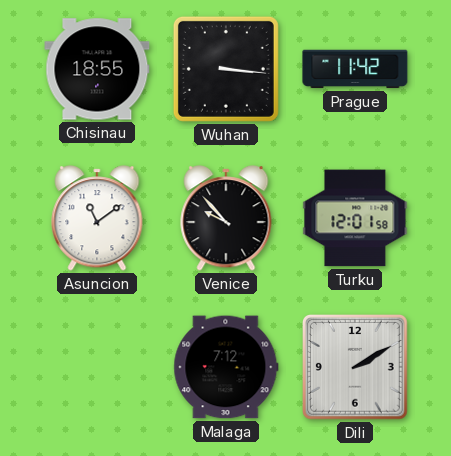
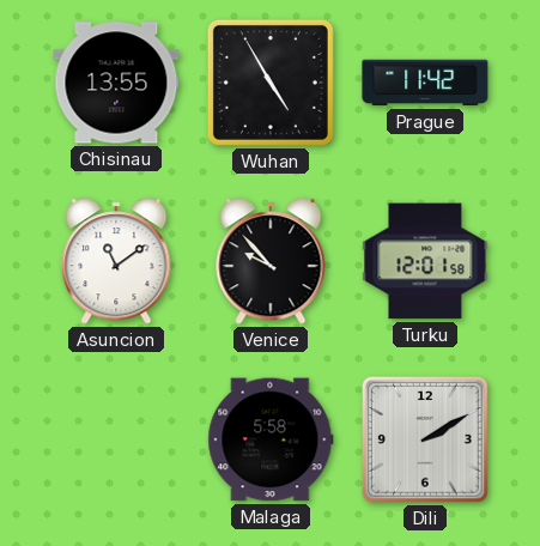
Chisinau: 18:55 -> 13:55
Wuhan: 3:16 -> 4:55
Malaga: 7:12 -> 5:58
